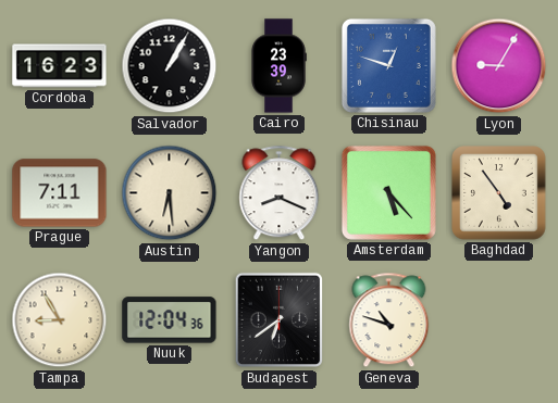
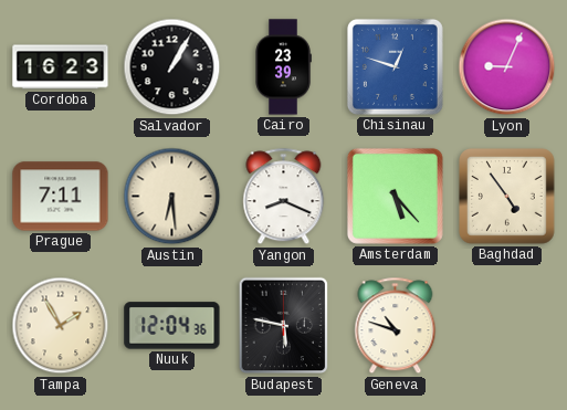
Lyon: 9:05 -> 9:04
Tampa: 8:55 -> 1:55
Budapest: 6:39 -> 5:47
